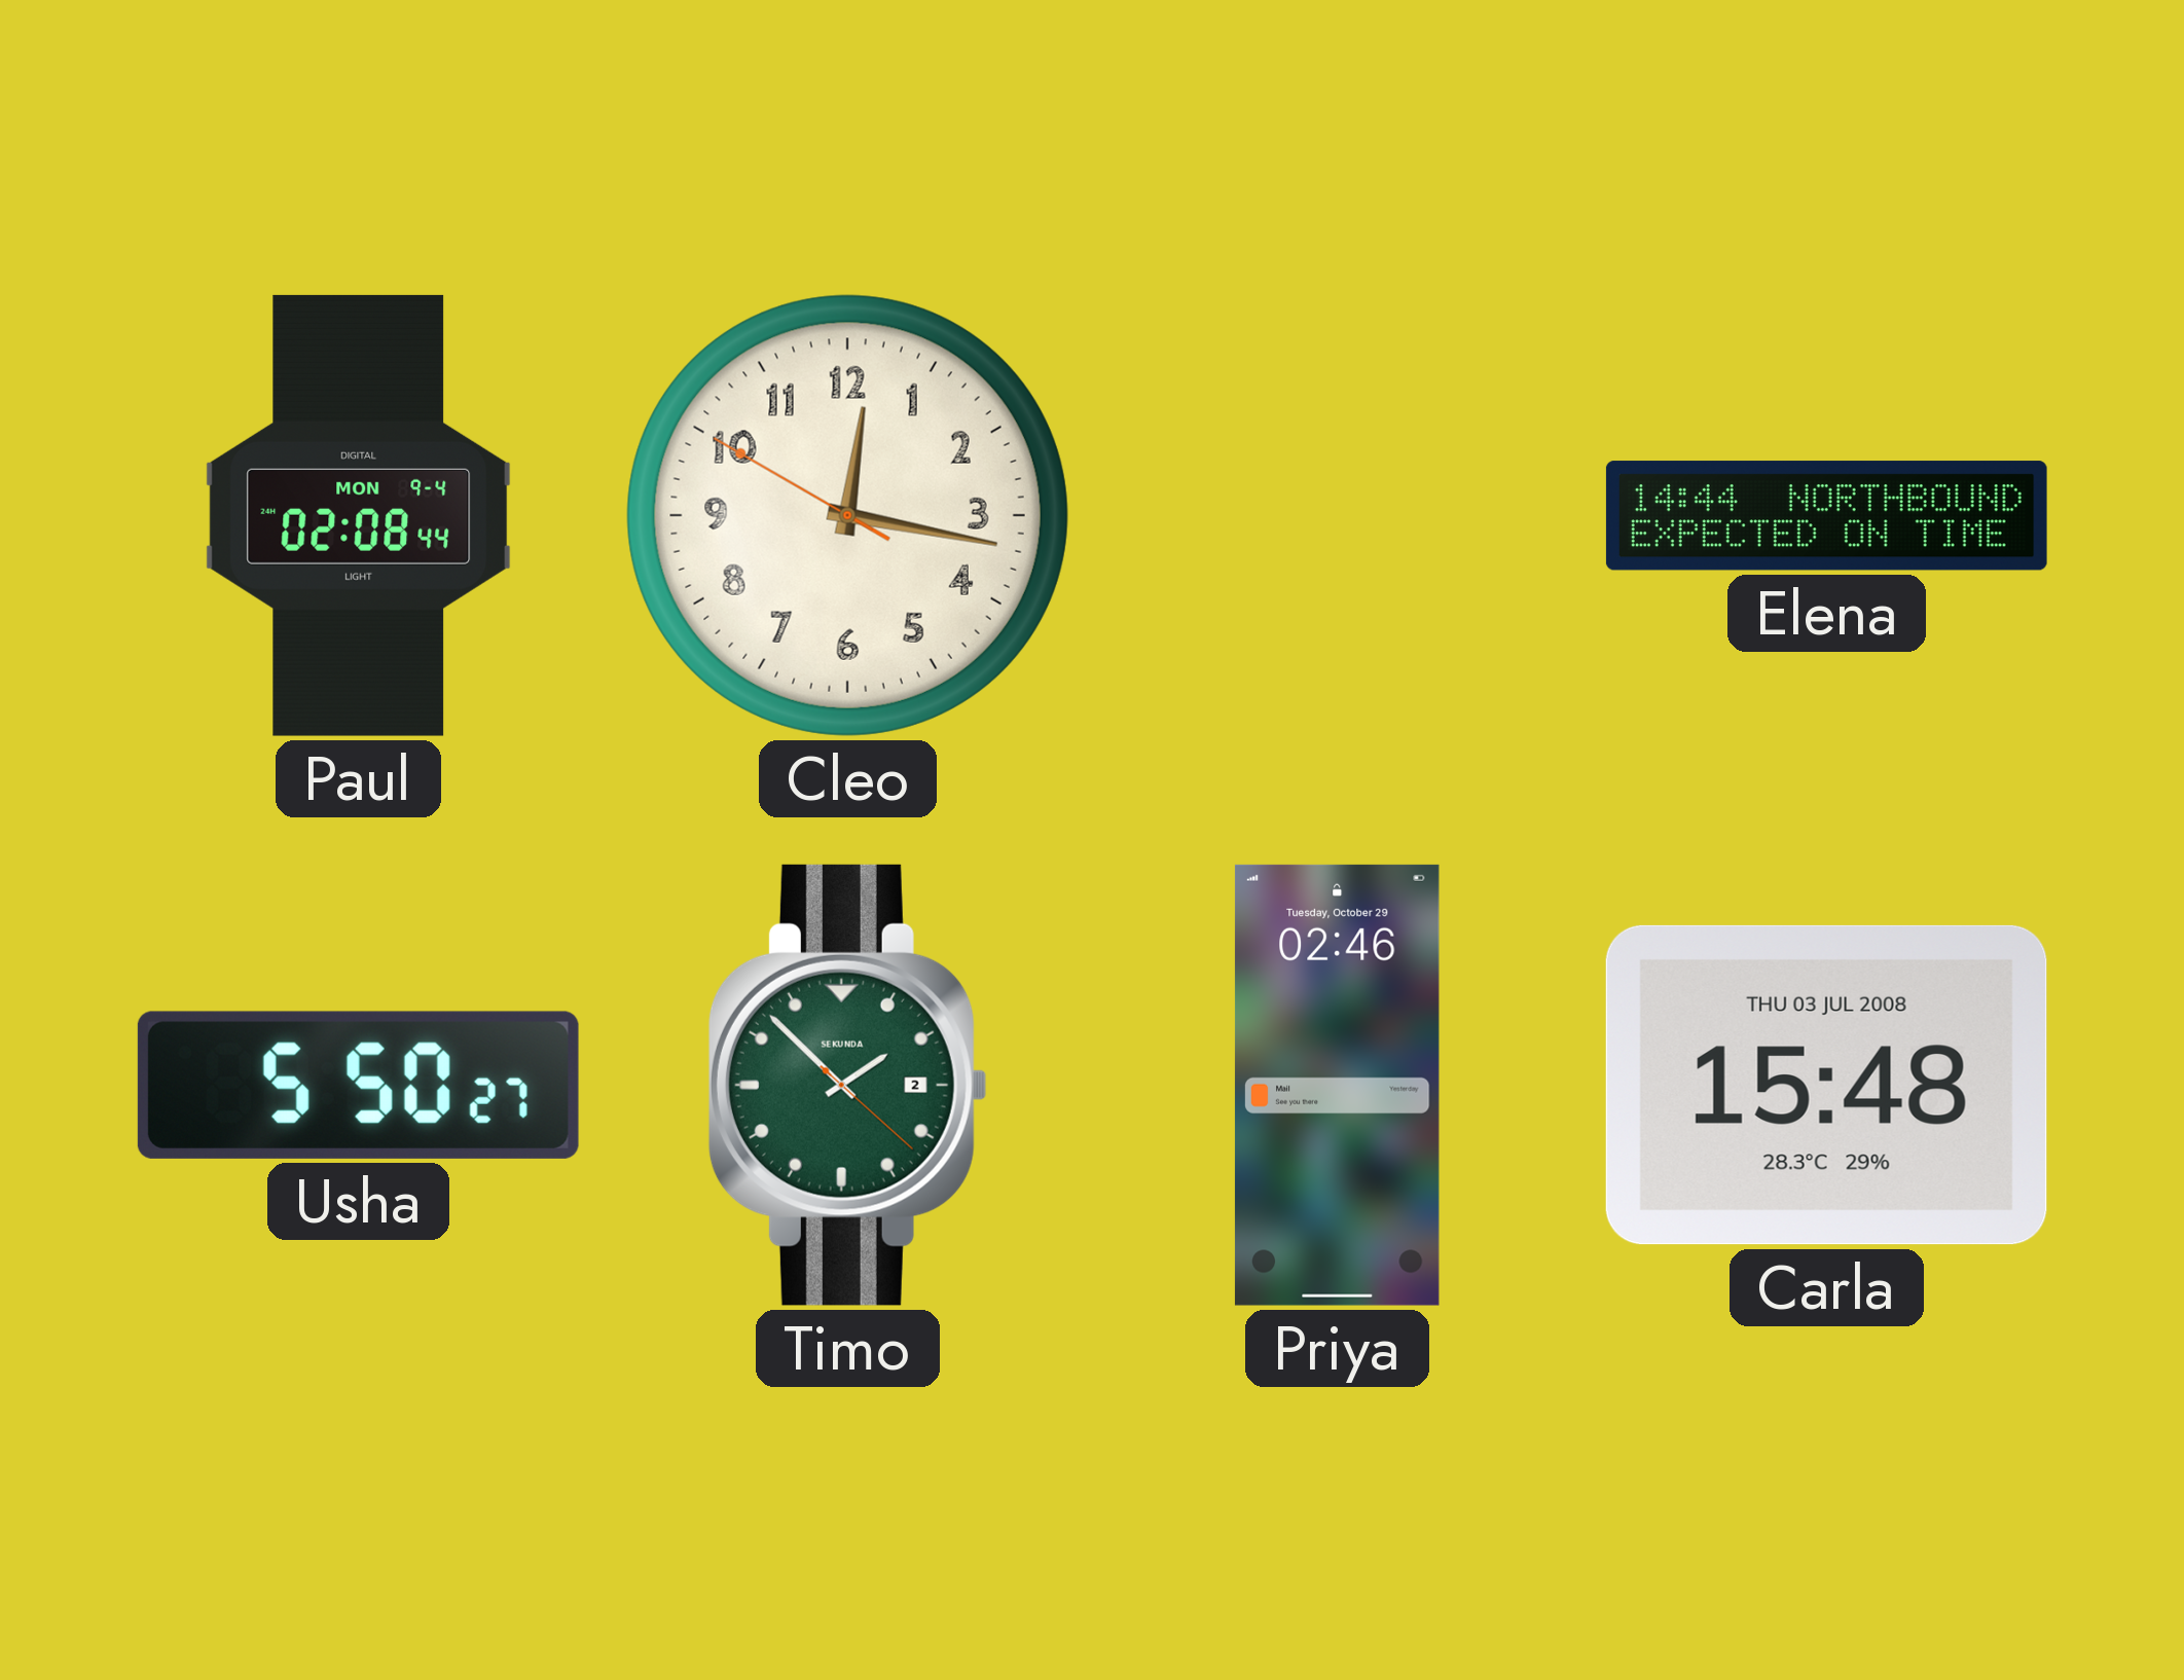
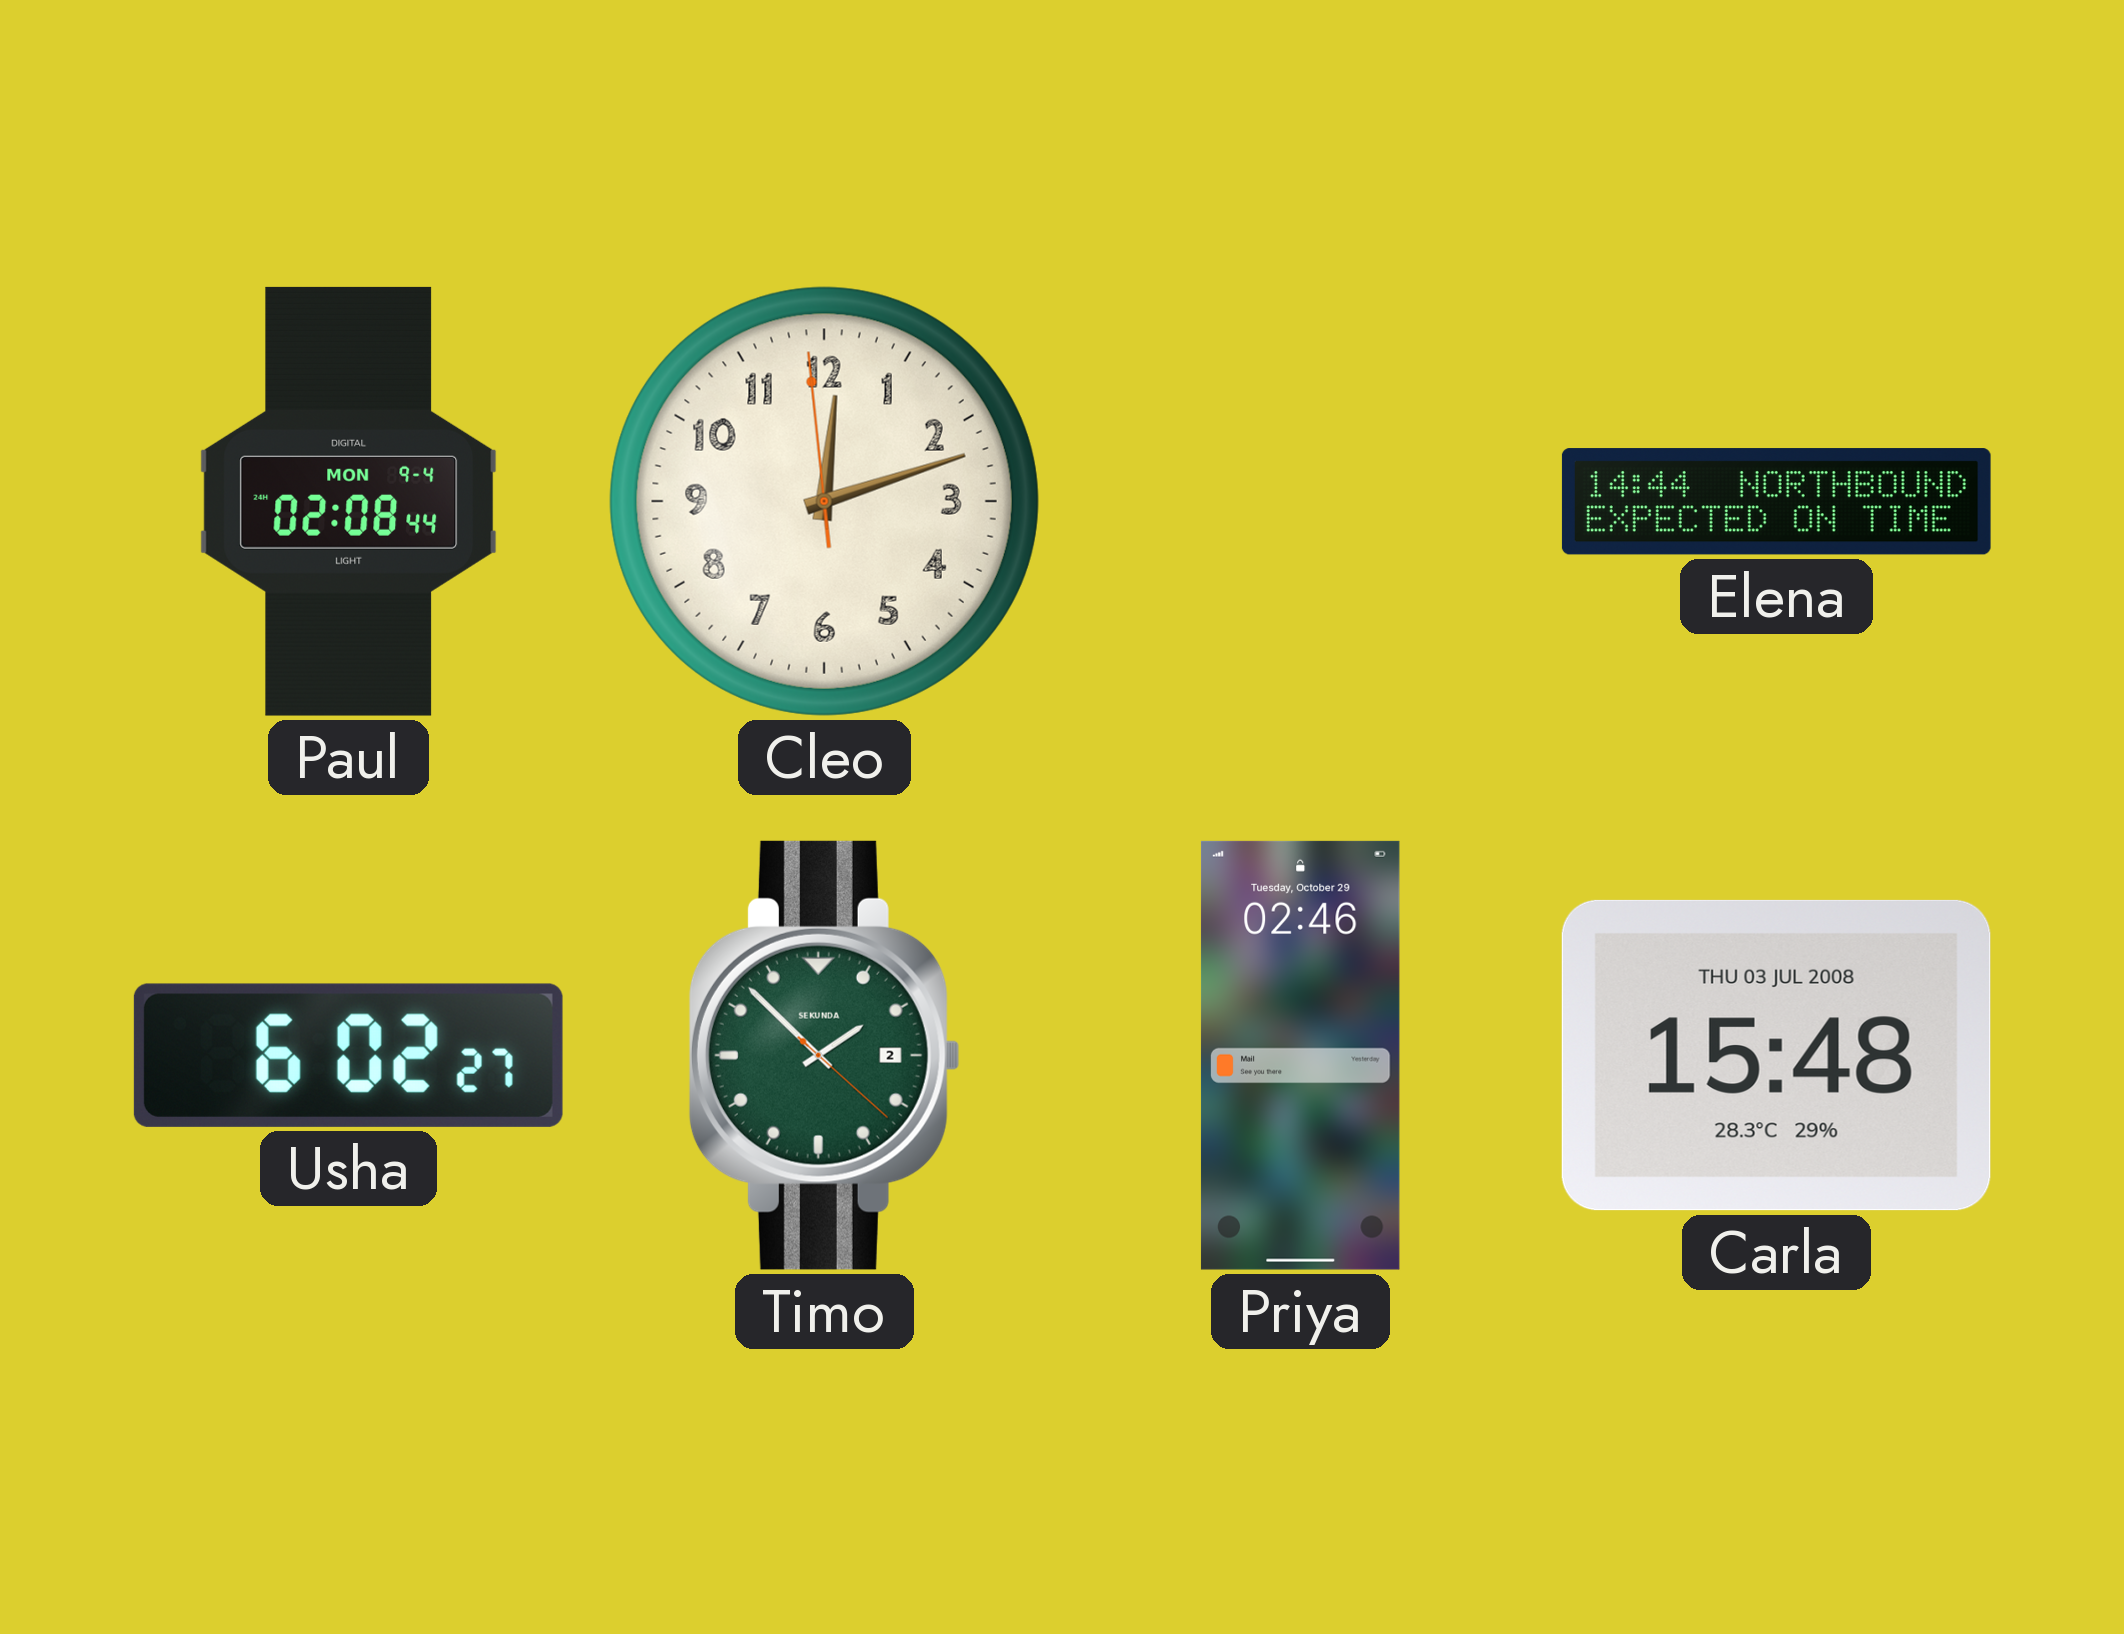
Cleo: 12:16 -> 12:11
Usha: 5:50 -> 6:02
